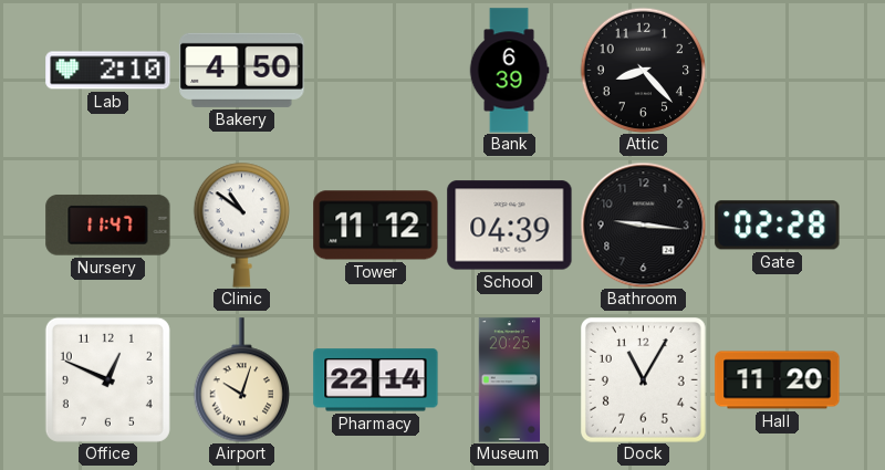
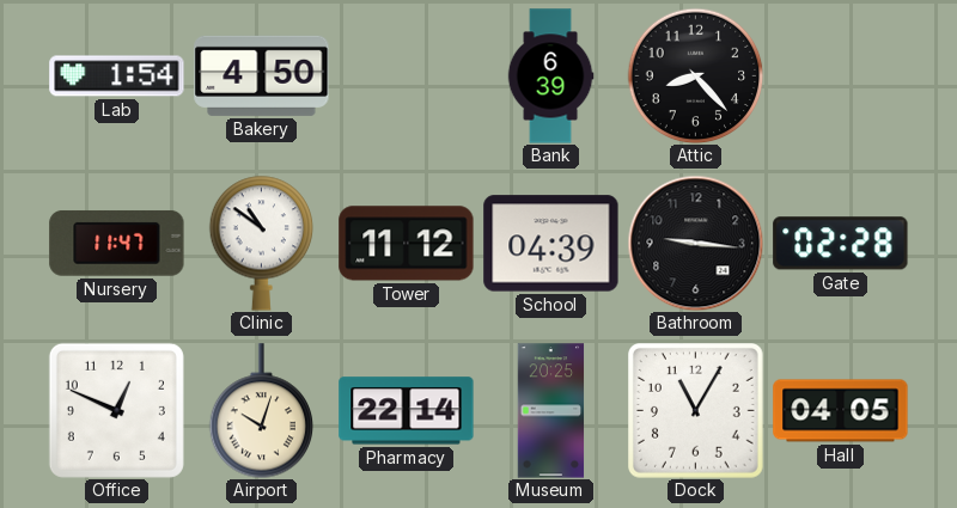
Lab: 2:10 -> 1:54
Hall: 11:20 -> 04:05
